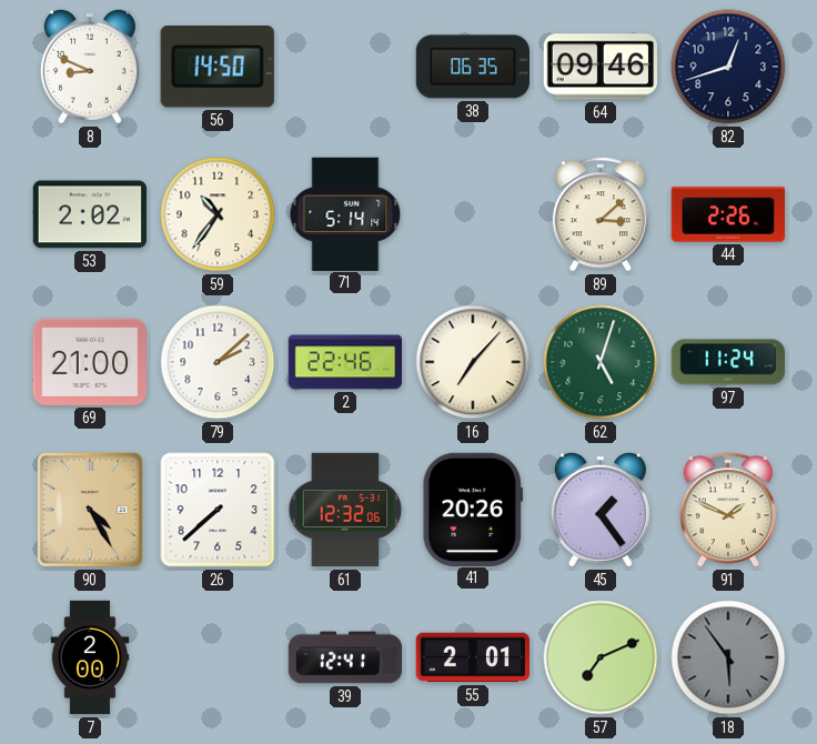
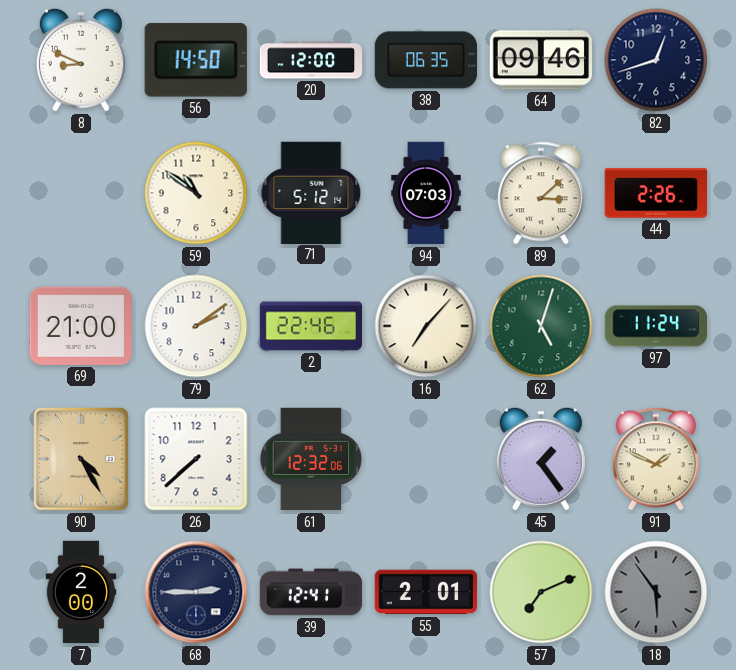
20: none -> 12:00
53: 2:02 -> none
59: 10:36 -> 10:51
71: 5:14 -> 5:12
94: none -> 07:03
79: 2:08 -> 2:09
41: 20:26 -> none
68: none -> 2:45
